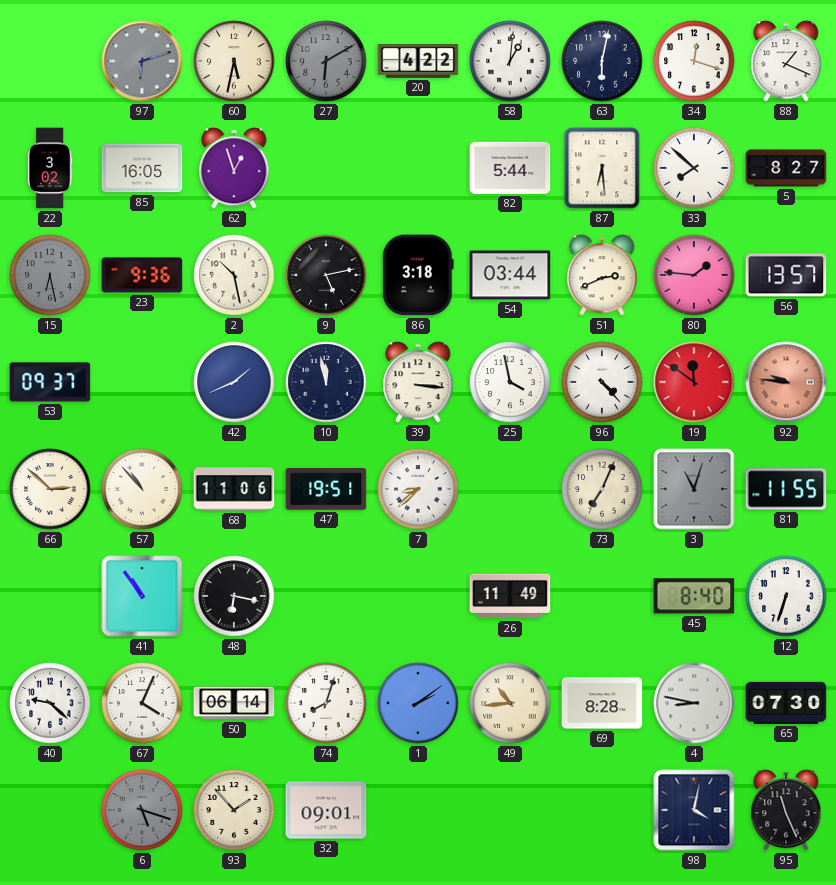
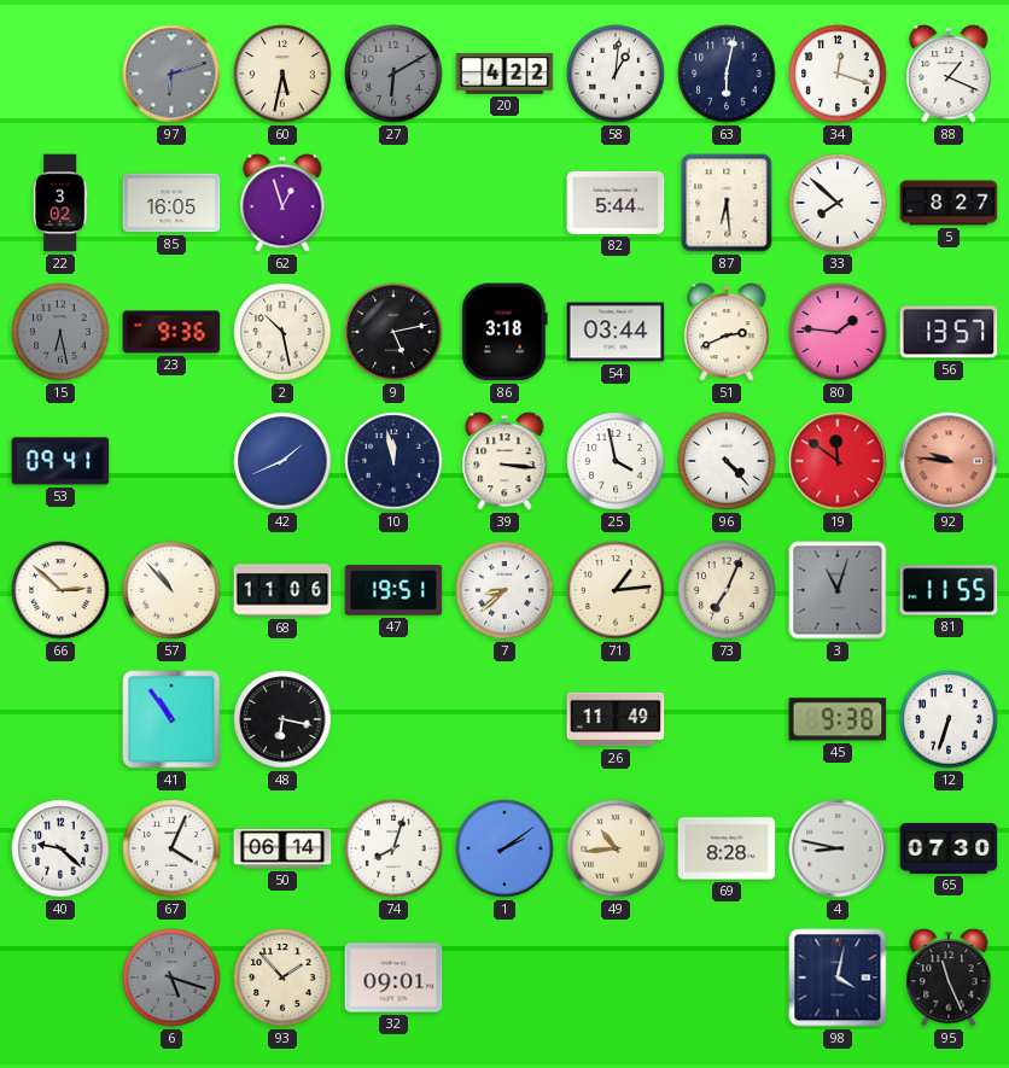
53: 09:37 -> 09:41
71: none -> 1:14
45: 8:40 -> 9:38
